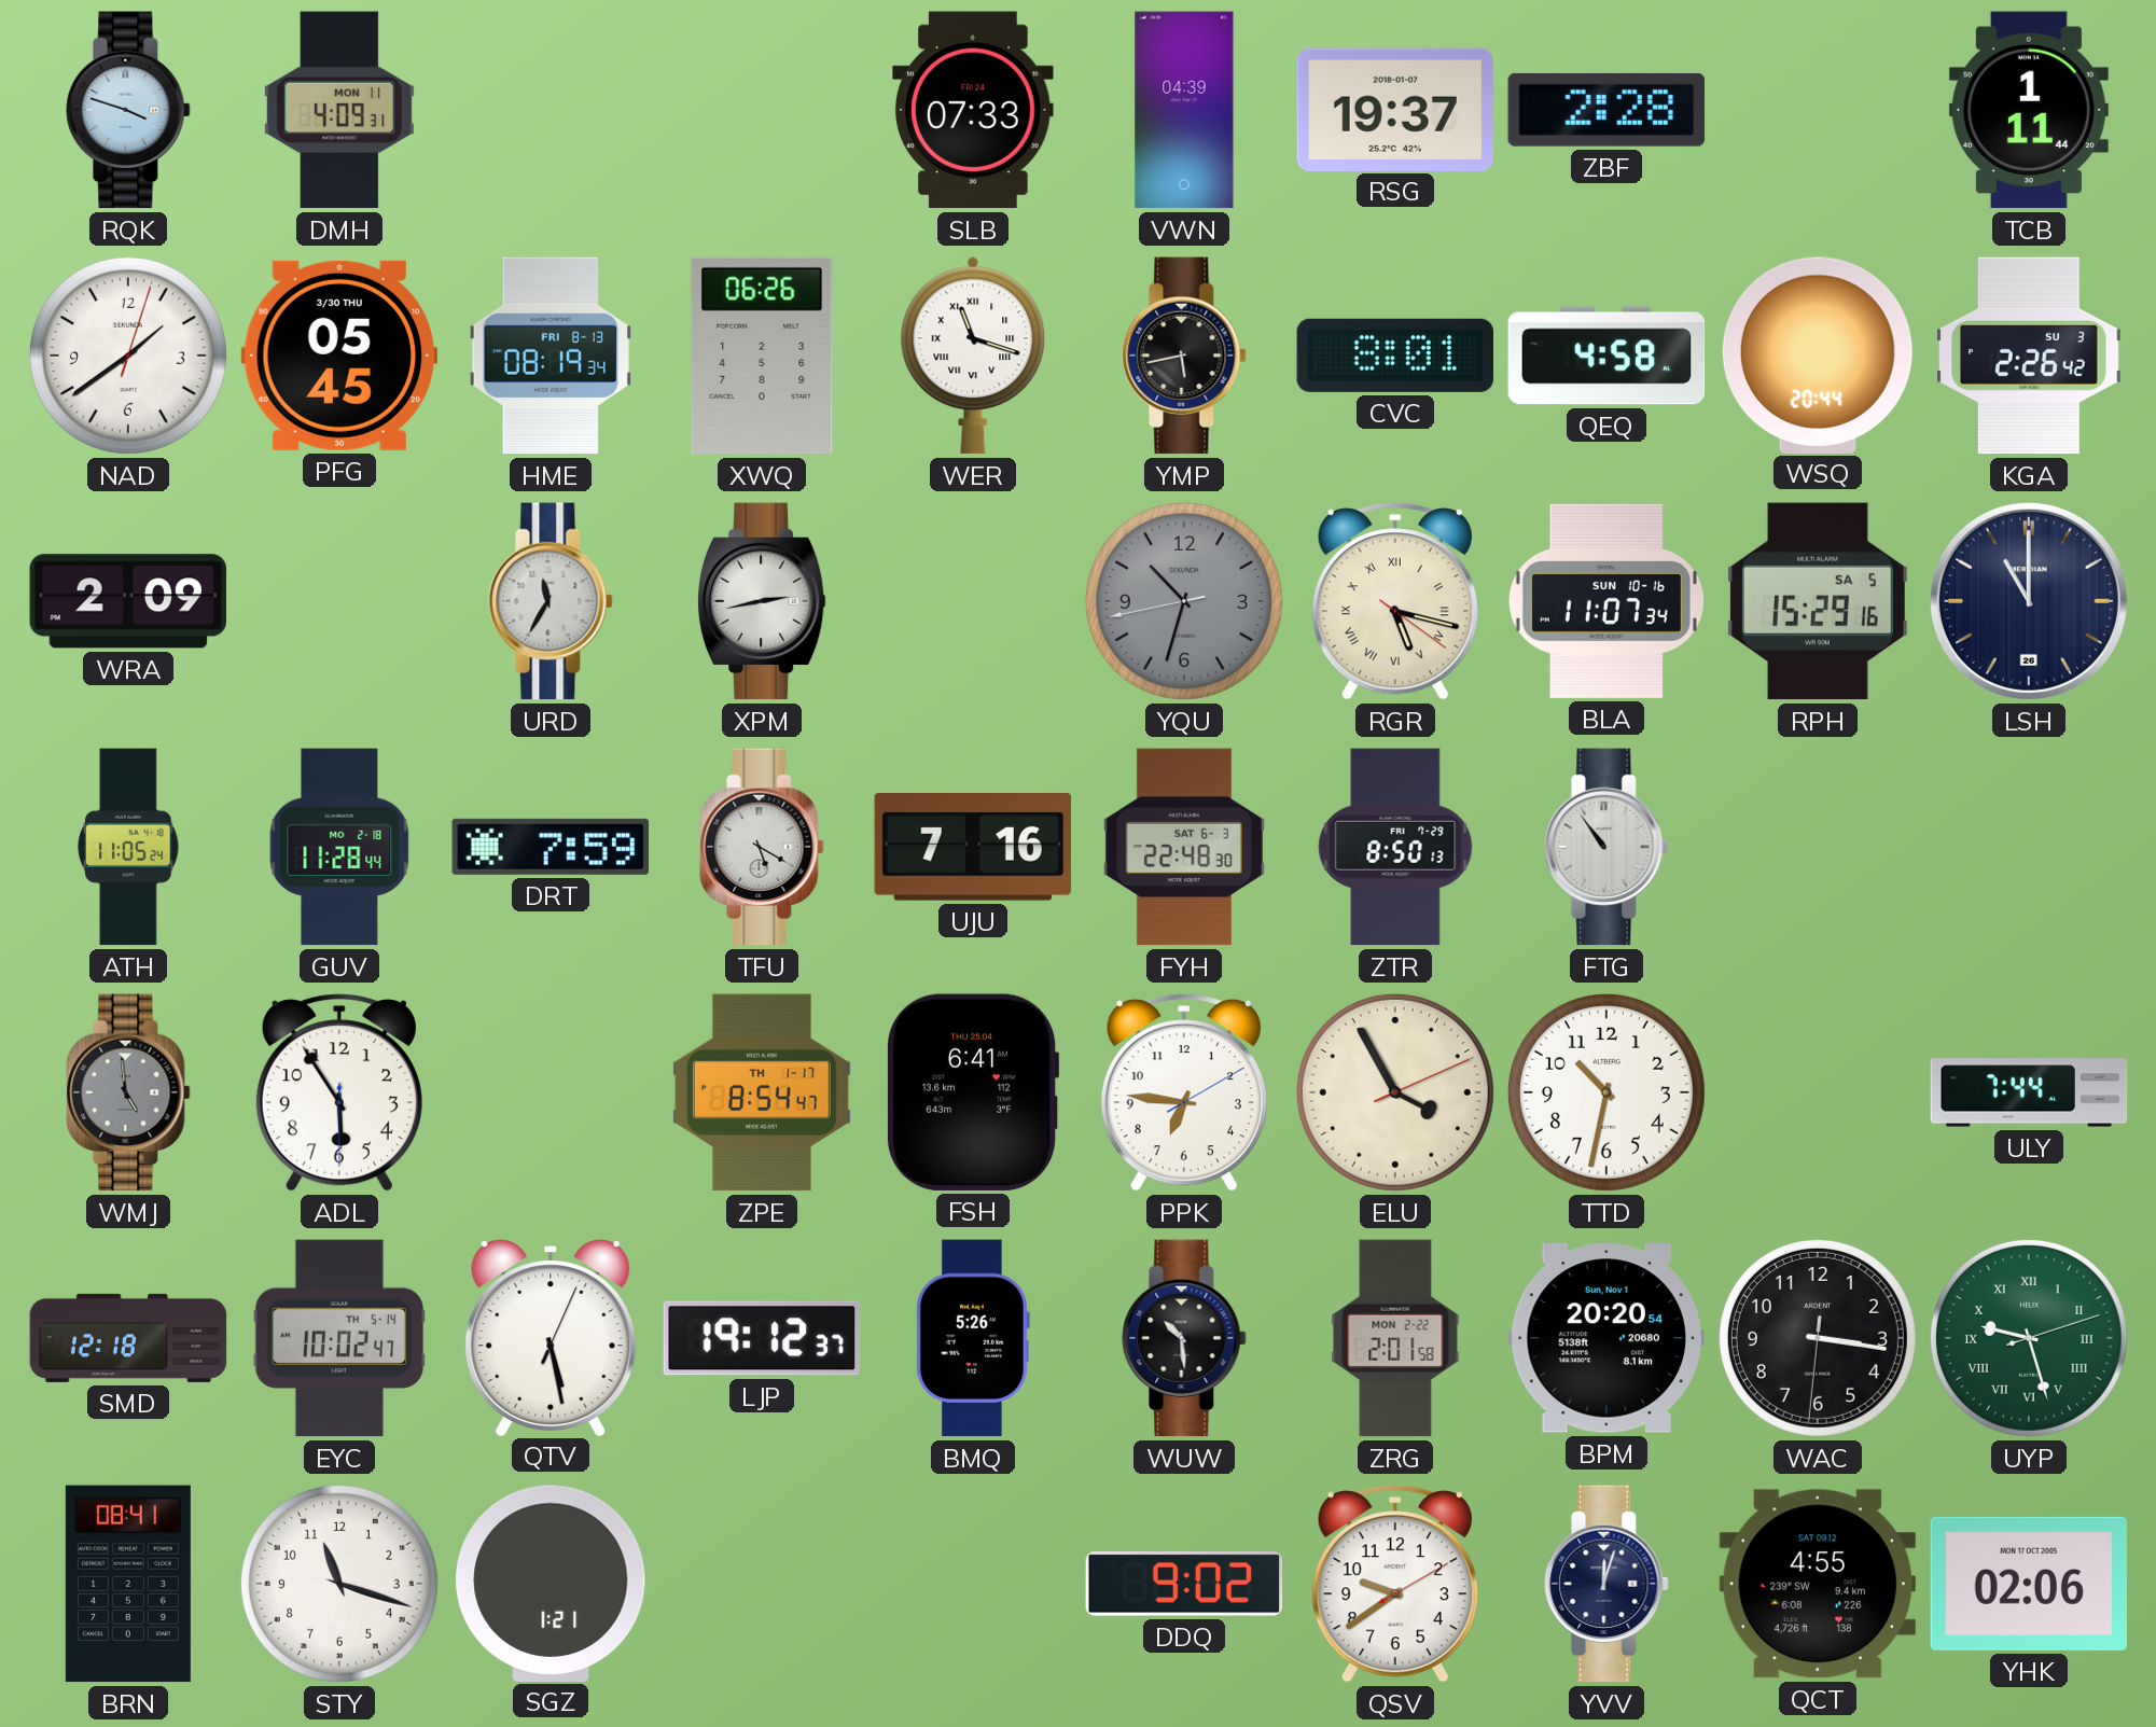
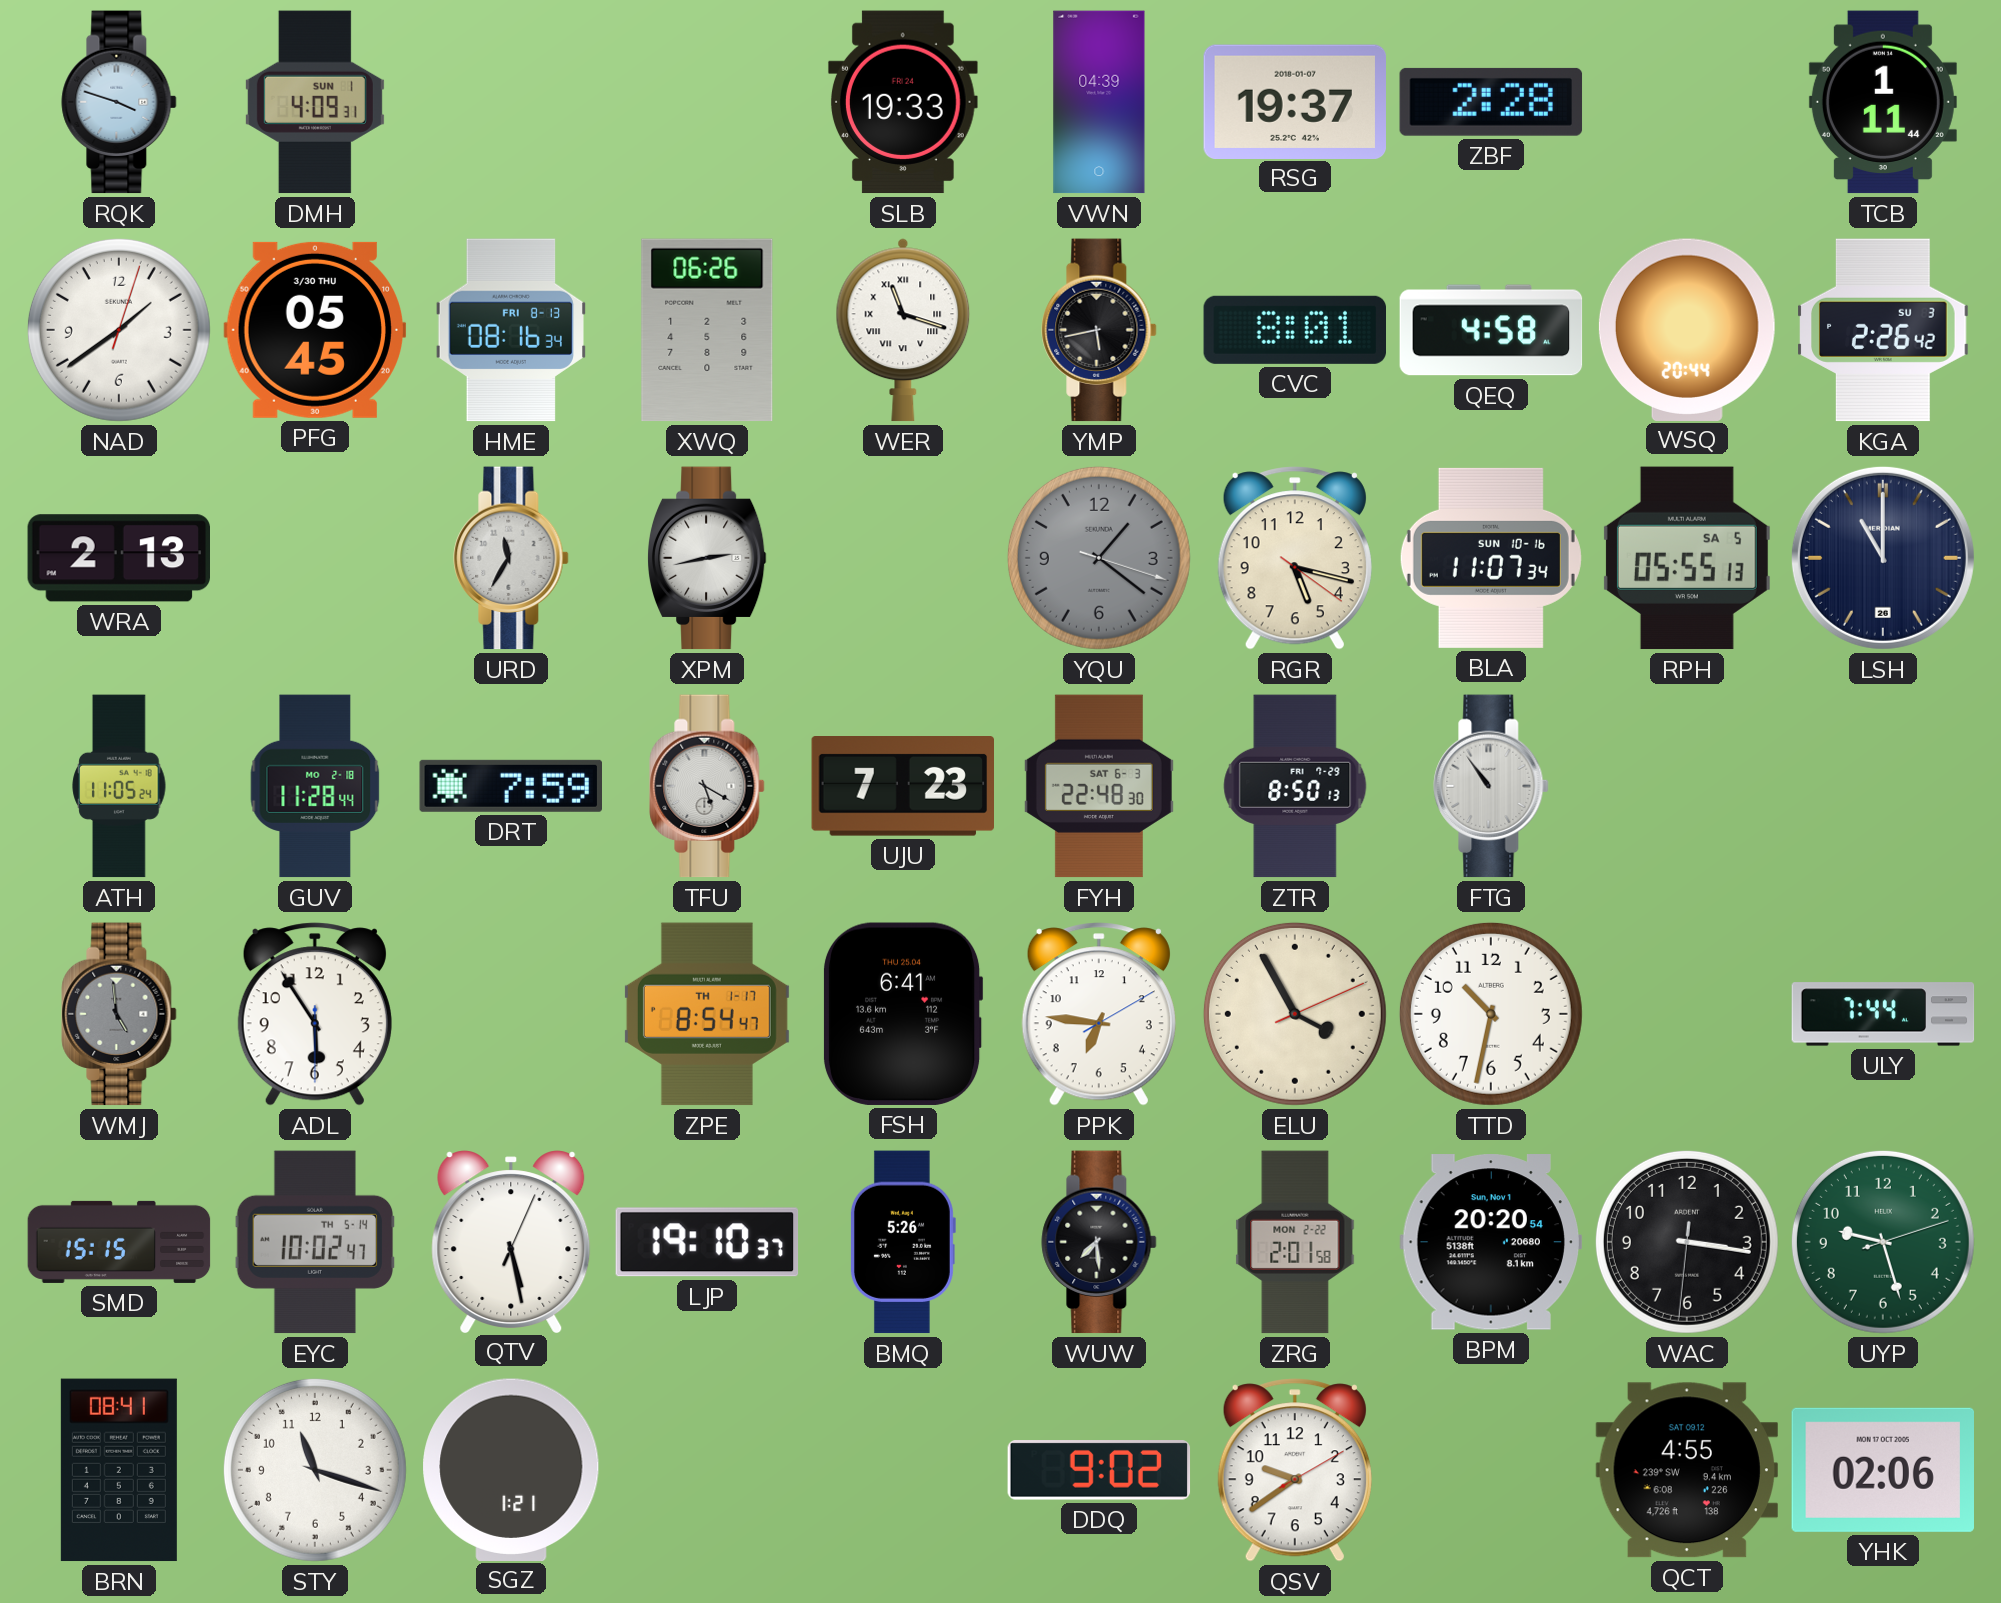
DMH date: MON 11 -> SUN 1
SLB: 07:33 -> 19:33
HME: 08:19 -> 08:16
WRA: 2:09 -> 2:13
YQU: 10:32 -> 1:21
RGR numerals: Roman -> Arabic
RPH: 15:29 -> 05:55
UJU: 7:16 -> 7:23
SMD: 12:18 -> 15:15
LJP: 19:12 -> 19:10
WUW: 10:29 -> 7:29
UYP numerals: Roman -> Arabic
YVV: 12:03 -> none
